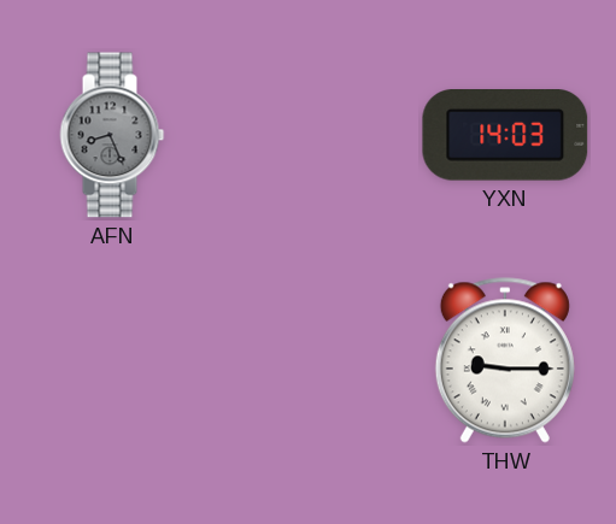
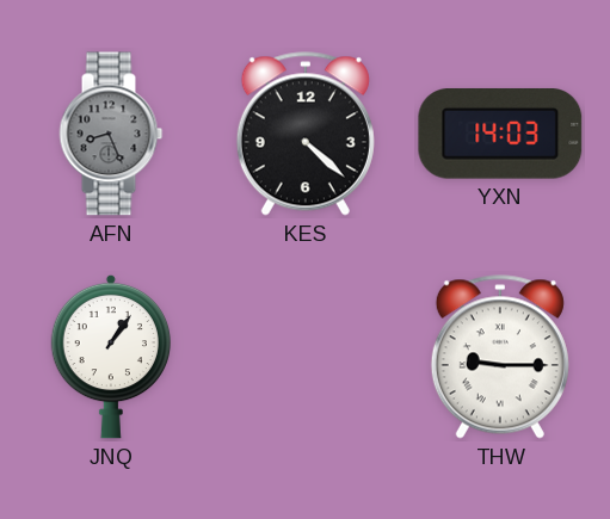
KES: none -> 4:22
JNQ: none -> 1:06
